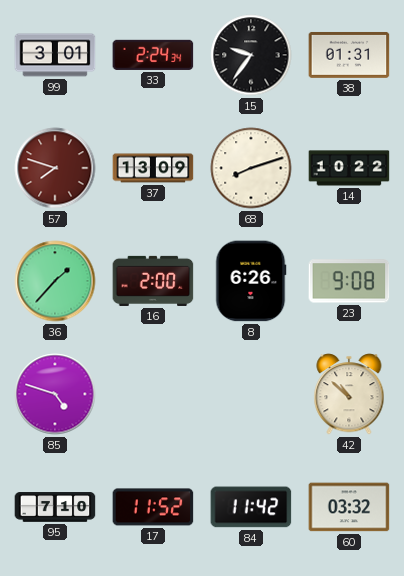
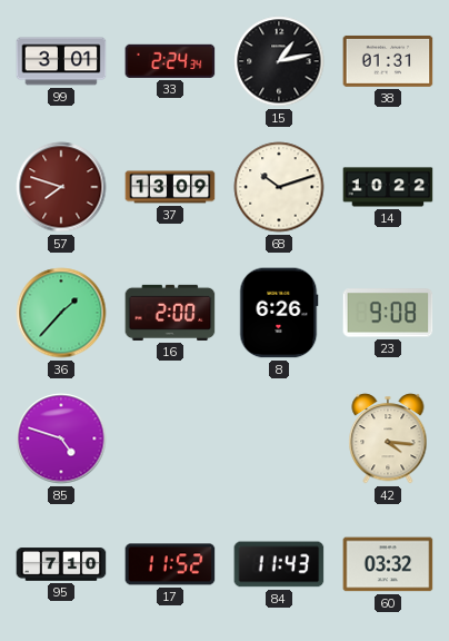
15: 9:36 -> 1:13
68: 8:12 -> 10:12
42: 10:52 -> 4:16
84: 11:42 -> 11:43
